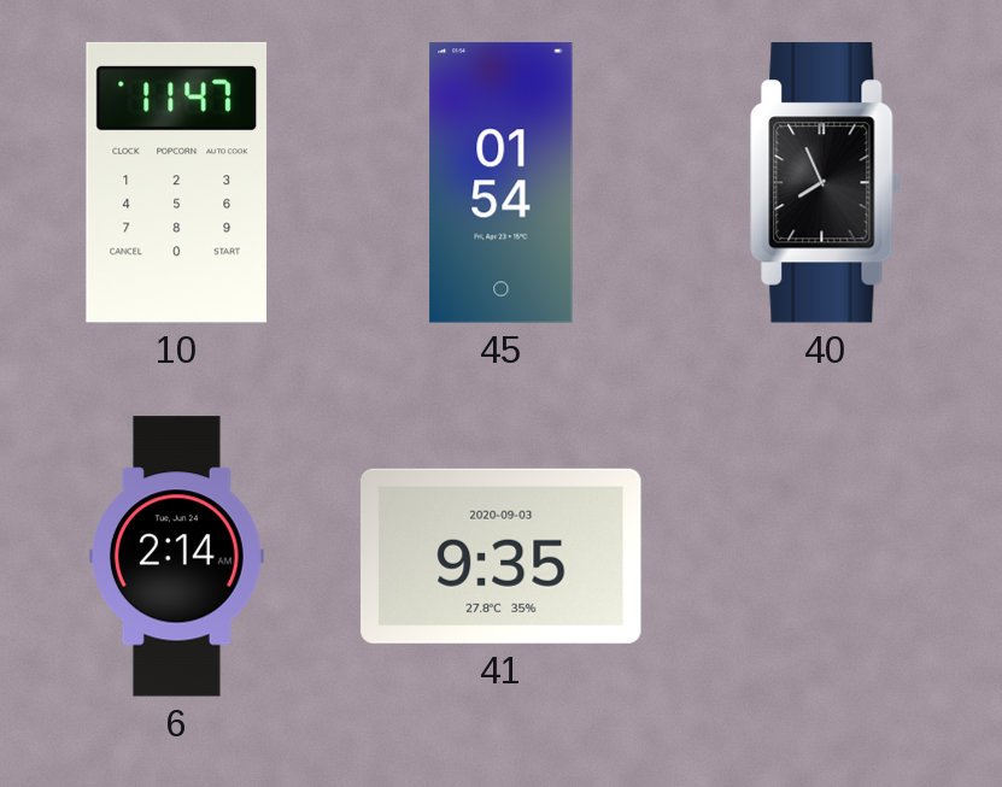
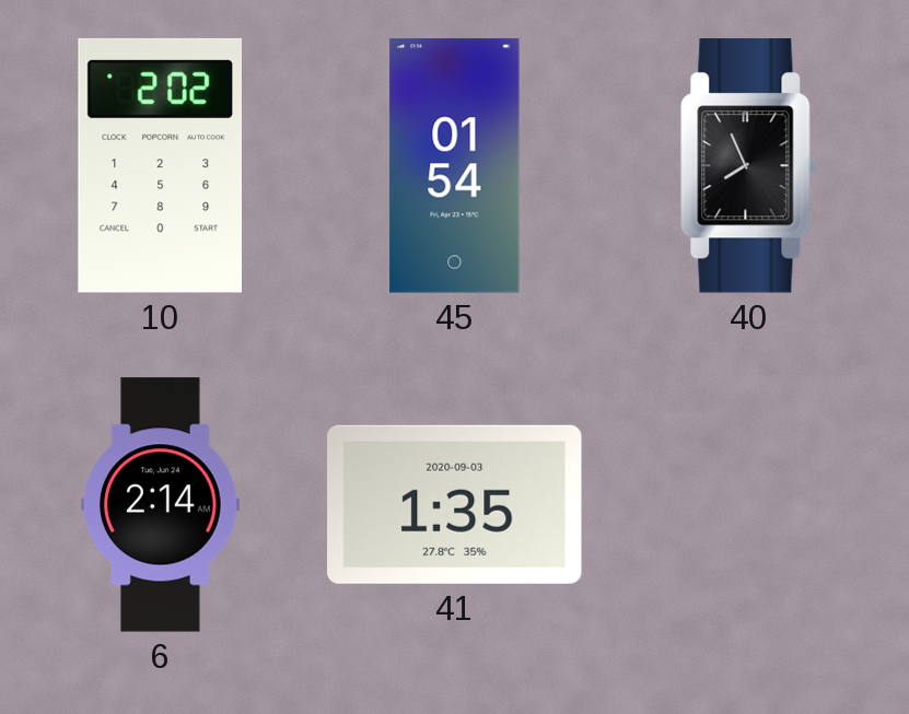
10: 11:47 -> 2:02
41: 9:35 -> 1:35
